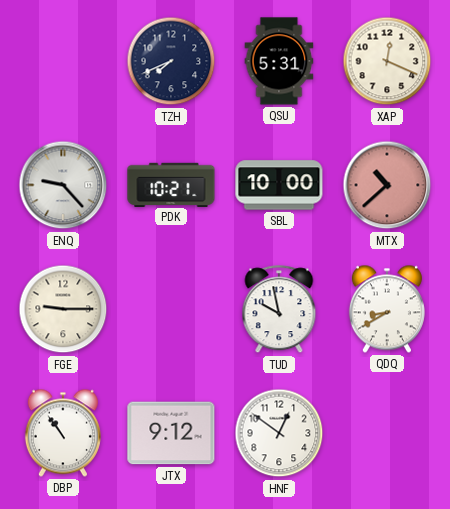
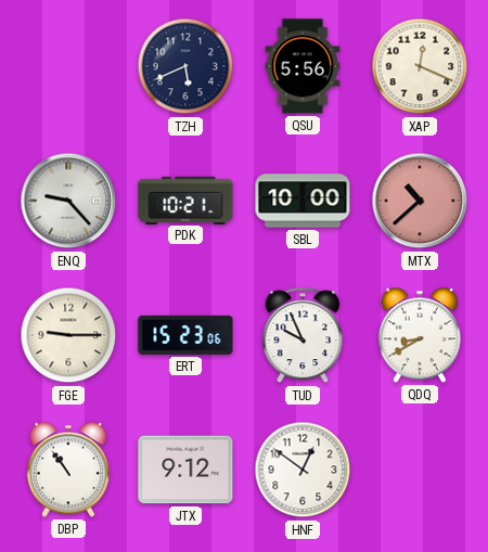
TZH: 7:41 -> 5:41
QSU: 5:31 -> 5:56
ERT: none -> 15:23
TUD: 9:58 -> 9:56
